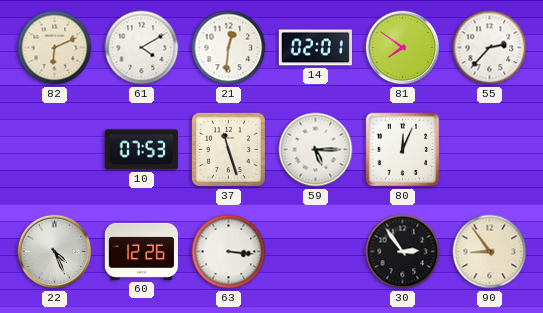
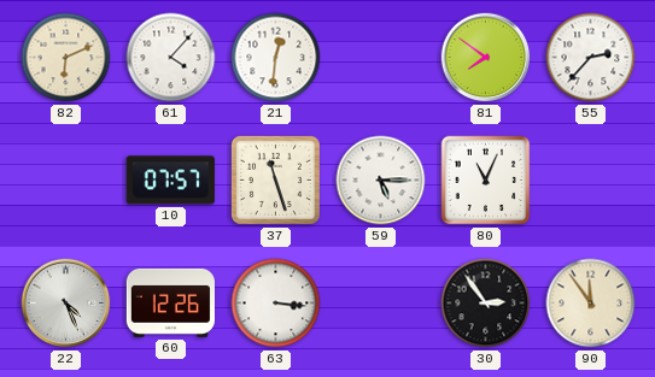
61: 4:10 -> 4:07
14: 02:01 -> none
10: 07:53 -> 07:57
80: 12:04 -> 11:04
90: 8:54 -> 11:54
